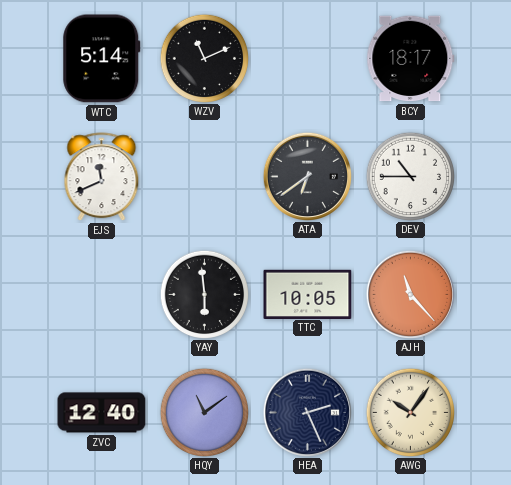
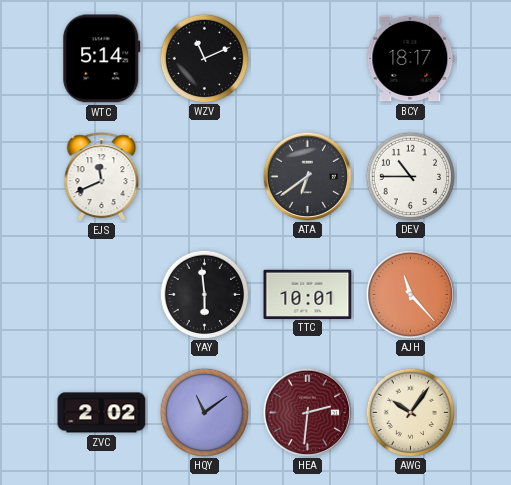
TTC: 10:05 -> 10:01
ZVC: 12:40 -> 2:02
HEA: 2:26 -> 2:31
HEA dial: navy -> burgundy
